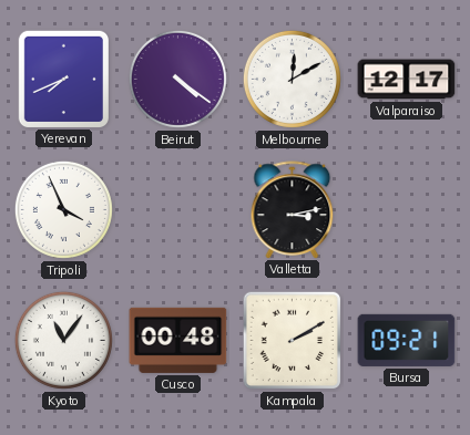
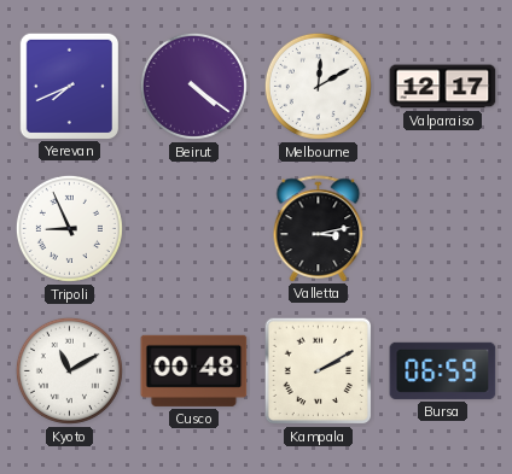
Tripoli: 3:56 -> 8:56
Kyoto: 11:06 -> 11:10
Bursa: 09:21 -> 06:59
